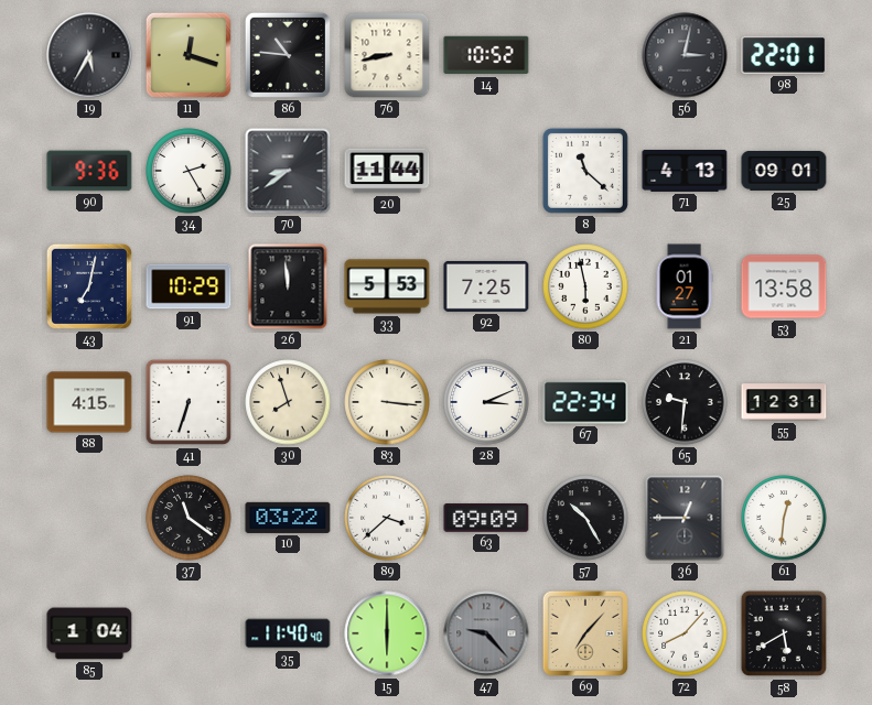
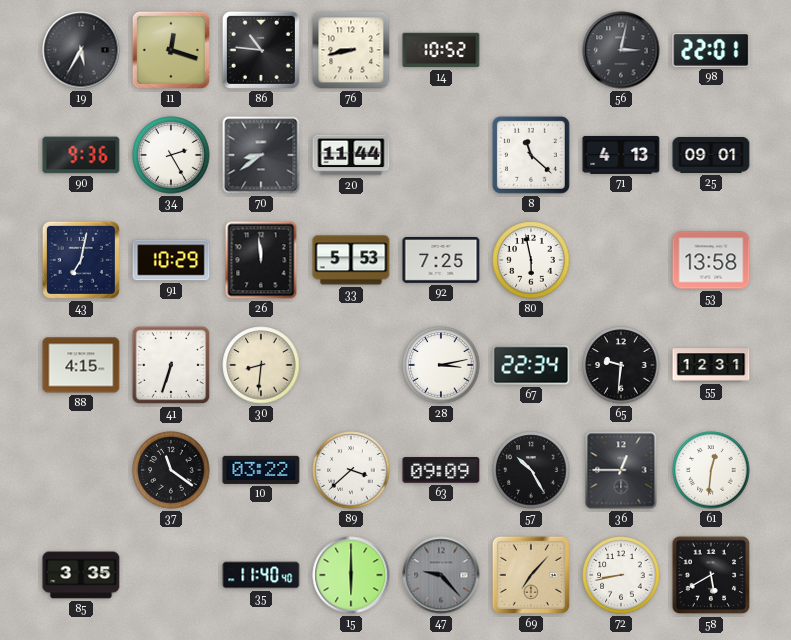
21: 01:27 -> none
30: 7:57 -> 8:31
83: 3:16 -> none
28: 3:11 -> 3:13
85: 1:04 -> 3:35
72: 8:07 -> 8:43
